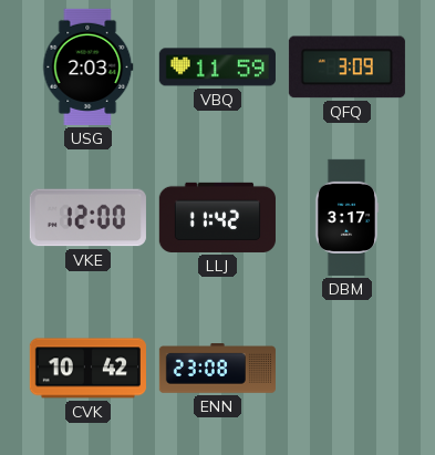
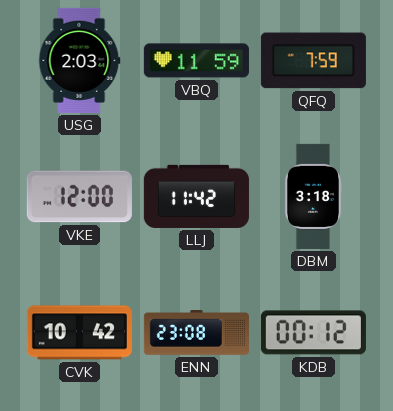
QFQ: 3:09 -> 7:59
DBM: 3:17 -> 3:18
KDB: none -> 00:12
